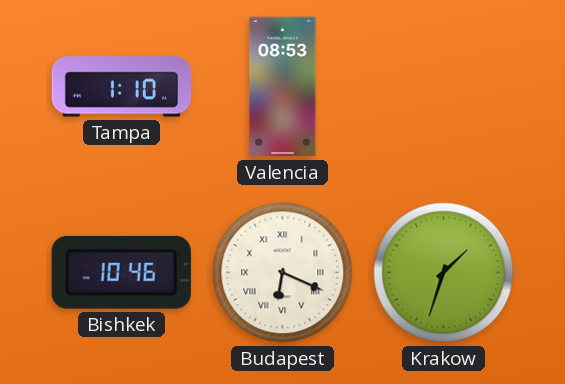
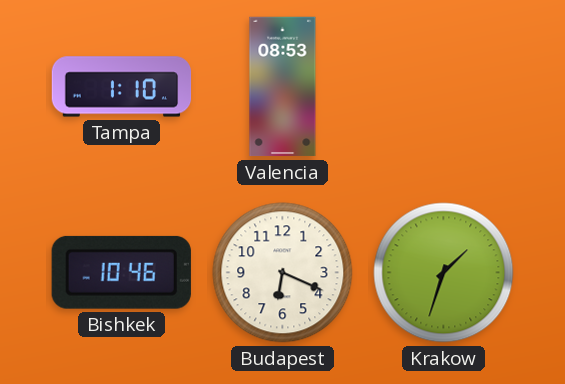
Budapest numerals: Roman -> Arabic
